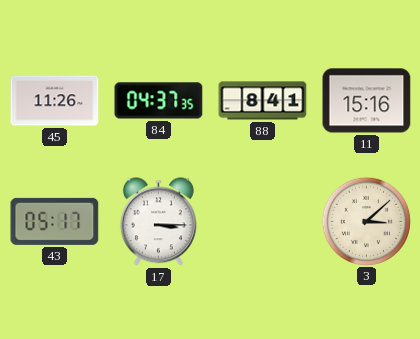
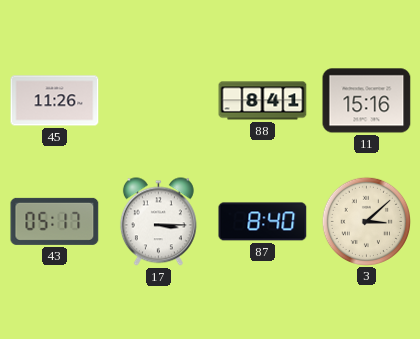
84: 04:37 -> none
87: none -> 8:40
